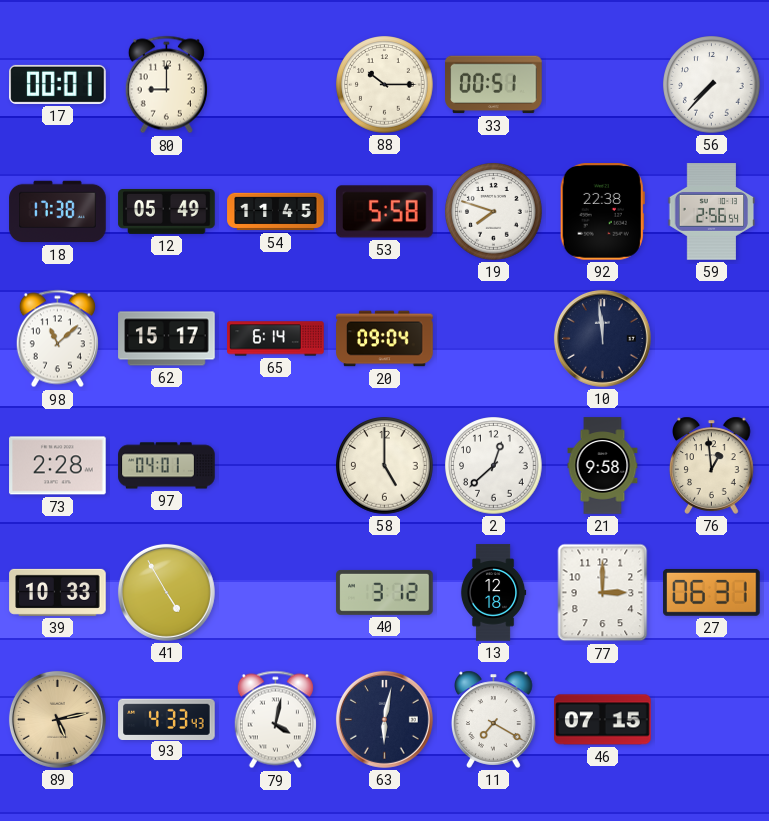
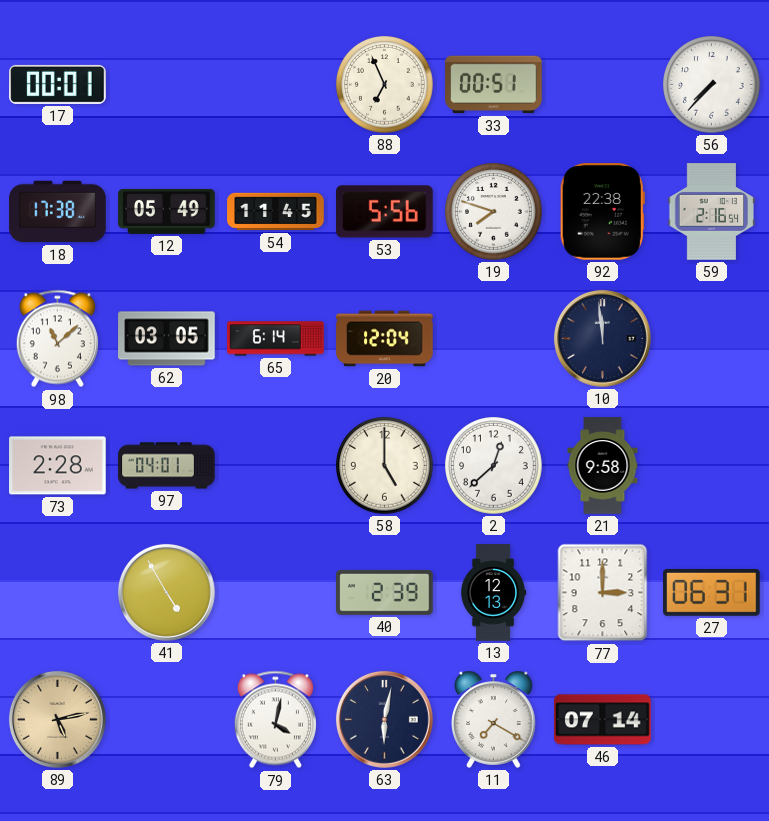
80: 9:00 -> none
88: 10:15 -> 6:56
53: 5:58 -> 5:56
59: 2:56 -> 2:16
62: 15:17 -> 03:05
20: 09:04 -> 12:04
76: 12:59 -> none
39: 10:33 -> none
40: 3:12 -> 2:39
13: 12:18 -> 12:13
93: 4:33 -> none
46: 07:15 -> 07:14
